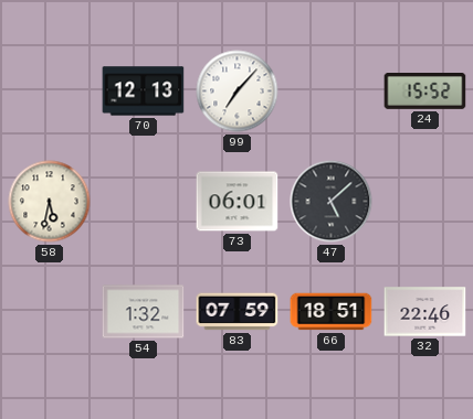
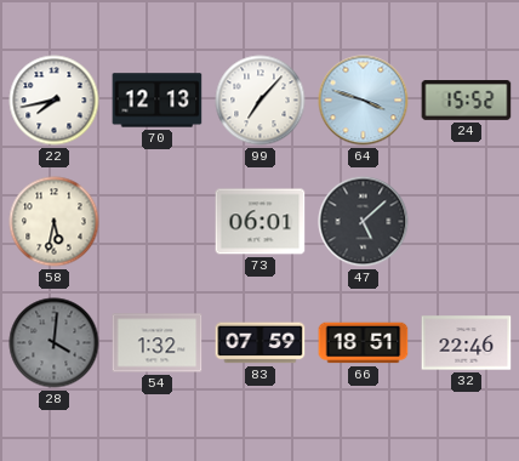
22: none -> 7:43
64: none -> 3:48
28: none -> 4:01
